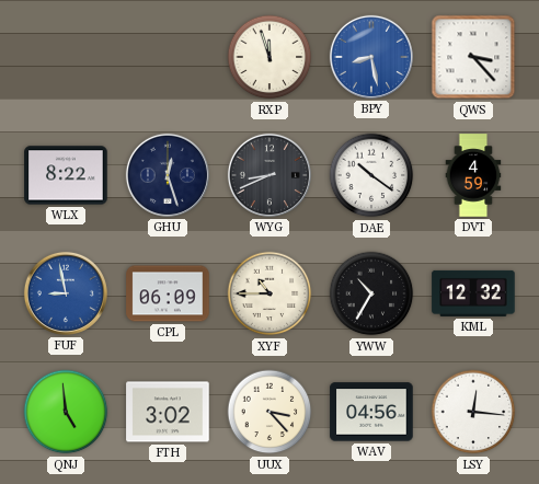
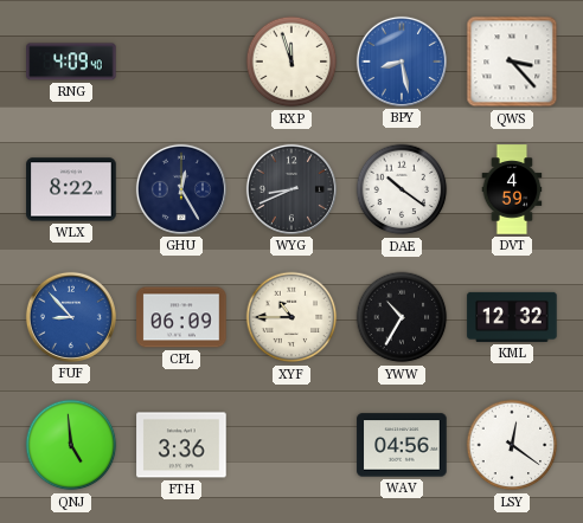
RNG: none -> 4:09
GHU: 12:27 -> 12:25
FUF: 8:58 -> 8:53
FTH: 3:02 -> 3:36
UUX: 3:23 -> none
LSY: 12:16 -> 12:21
